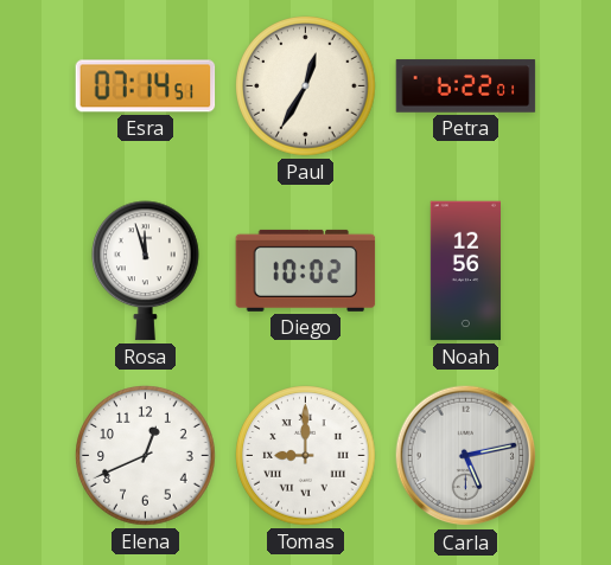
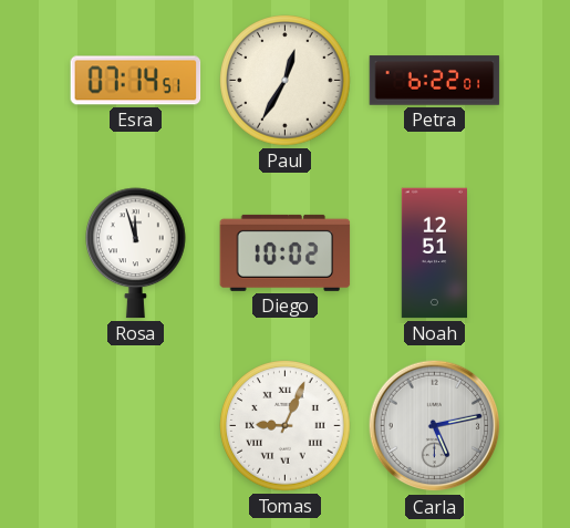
Noah: 12:56 -> 12:51
Elena: 12:41 -> none
Tomas: 9:00 -> 9:04
